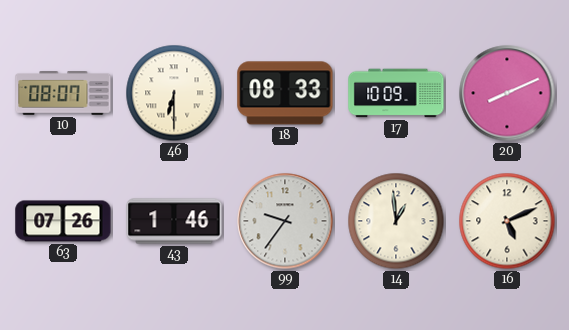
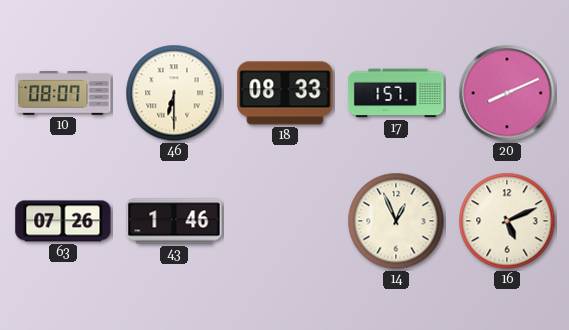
17: 10:09 -> 1:57
99: 9:36 -> none
14: 12:59 -> 12:56
